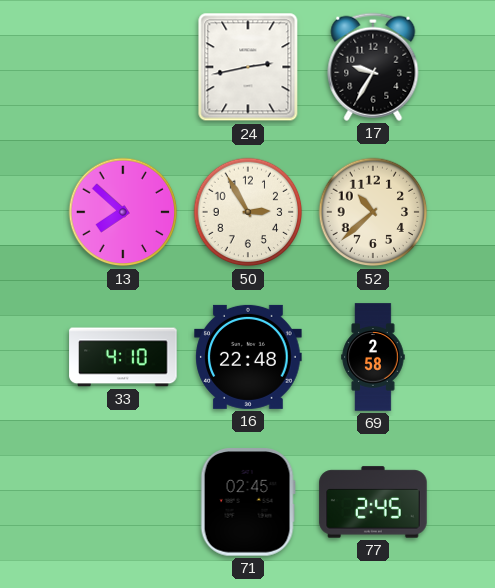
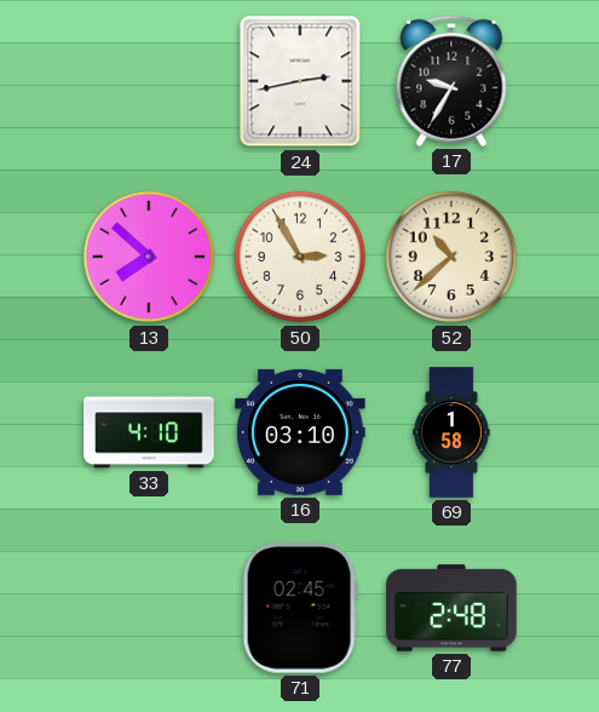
16: 22:48 -> 03:10
69: 2:58 -> 1:58
77: 2:45 -> 2:48
